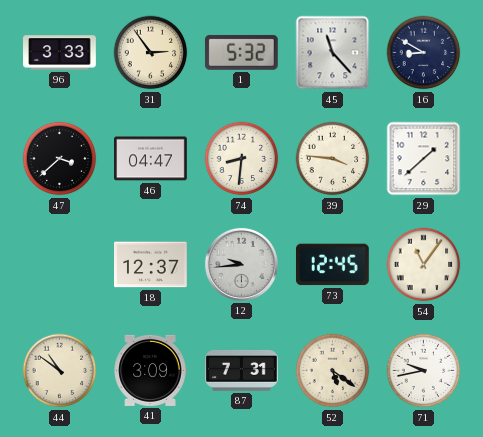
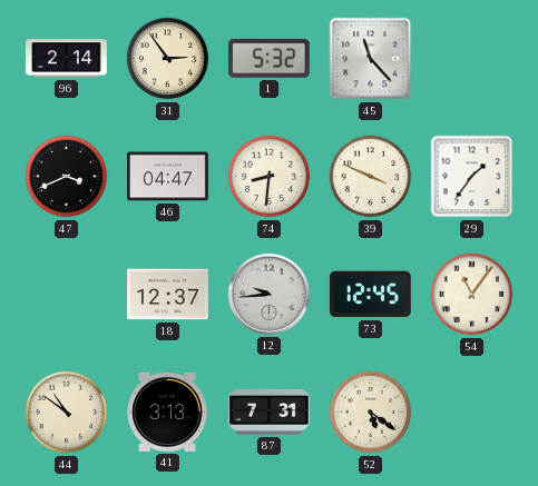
96: 3:33 -> 2:14
16: 8:50 -> none
47: 3:38 -> 3:41
39: 3:46 -> 3:49
29: 1:38 -> 1:36
41: 3:09 -> 3:13
71: 9:43 -> none
